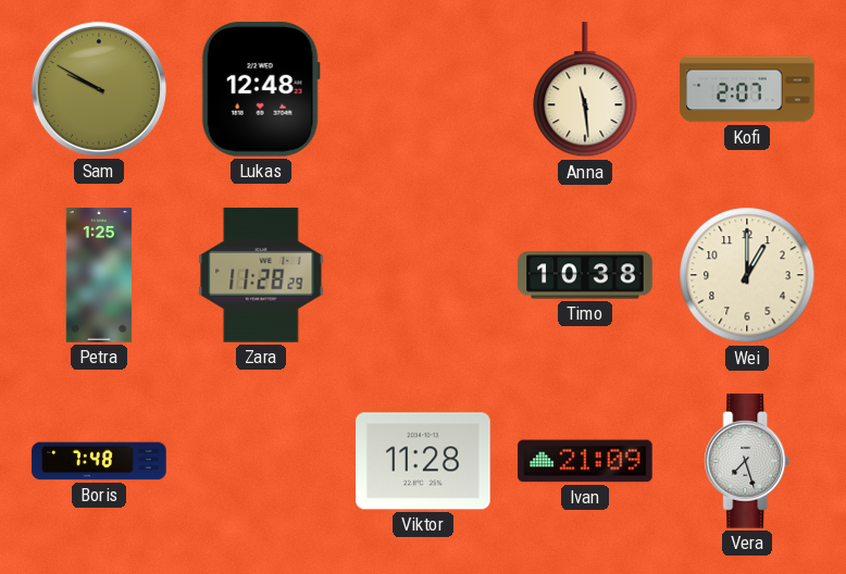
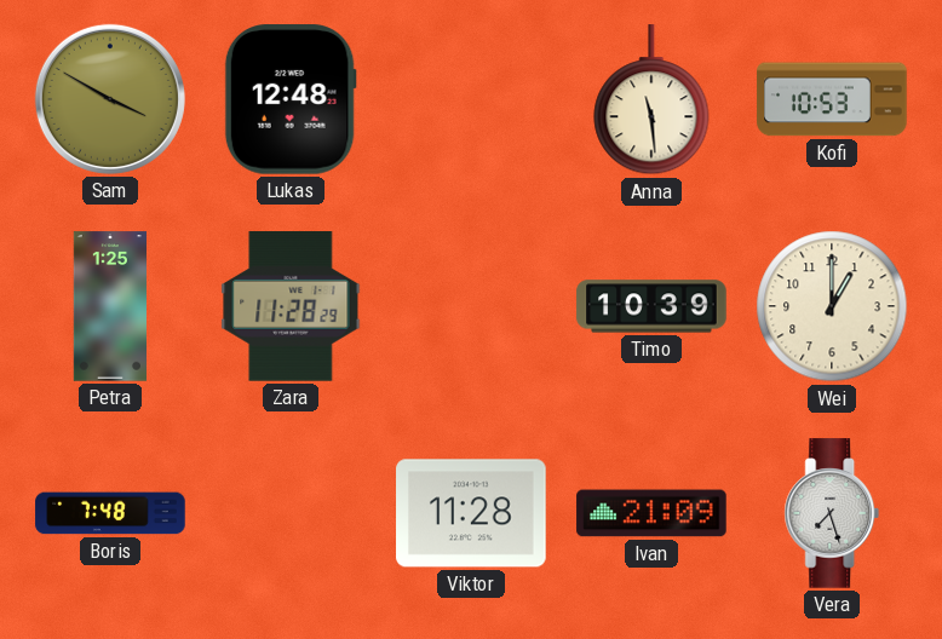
Sam: 9:50 -> 3:50
Kofi: 2:07 -> 10:53
Timo: 10:38 -> 10:39
